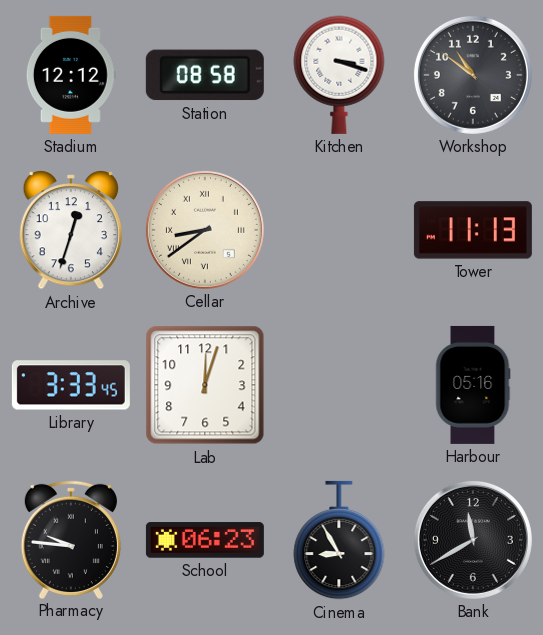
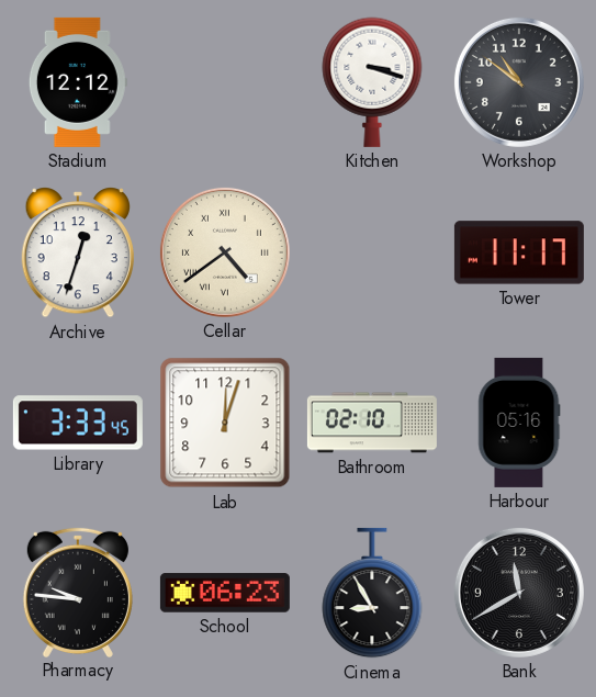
Station: 08:58 -> none
Cellar: 8:39 -> 4:39
Tower: 11:13 -> 11:17
Bathroom: none -> 02:10
